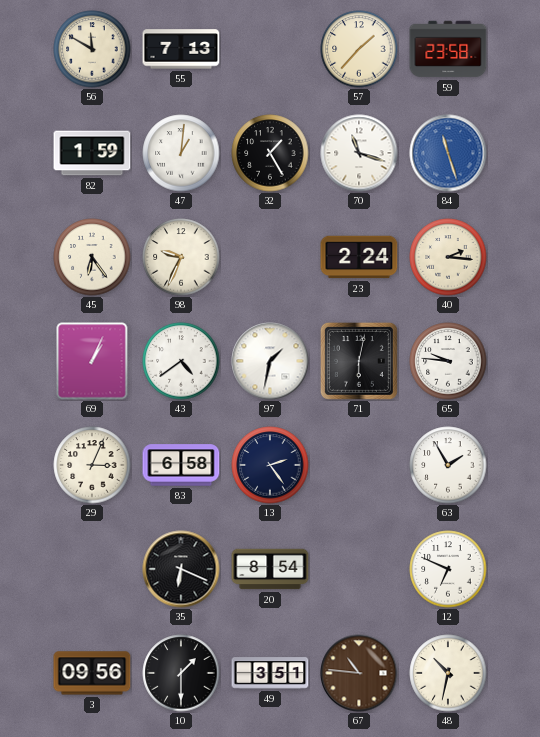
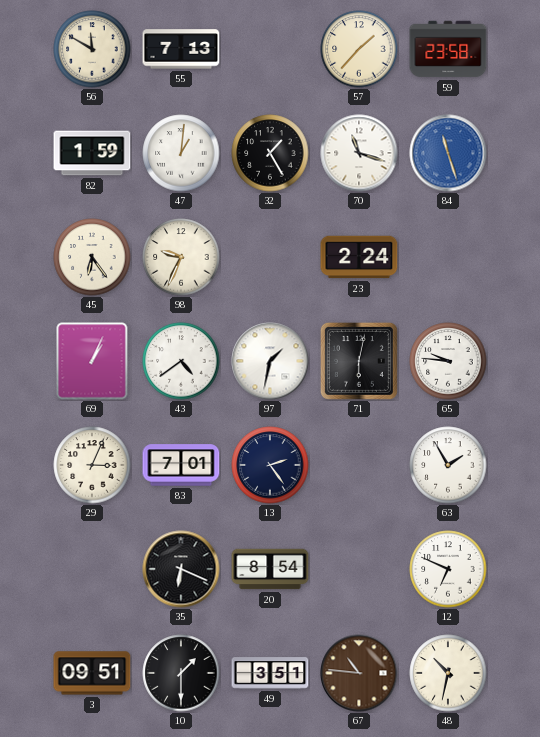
40: 2:16 -> none
83: 6:58 -> 7:01
3: 09:56 -> 09:51
